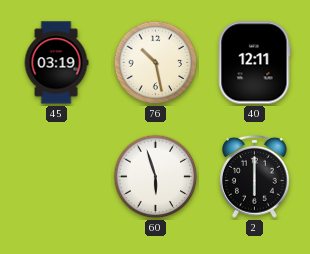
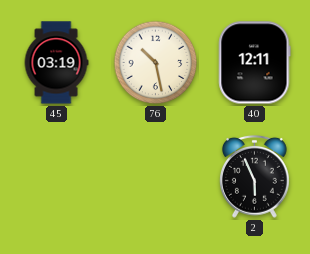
60: 5:57 -> none
2: 6:00 -> 5:56
